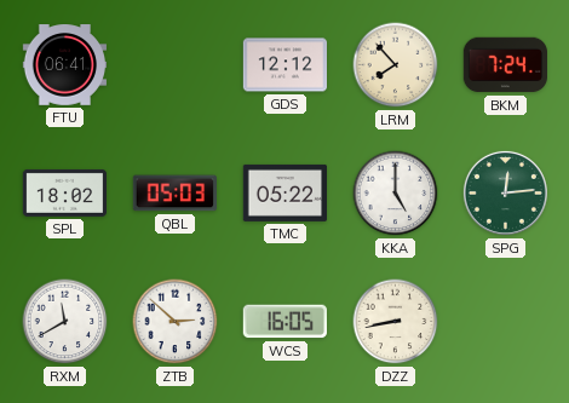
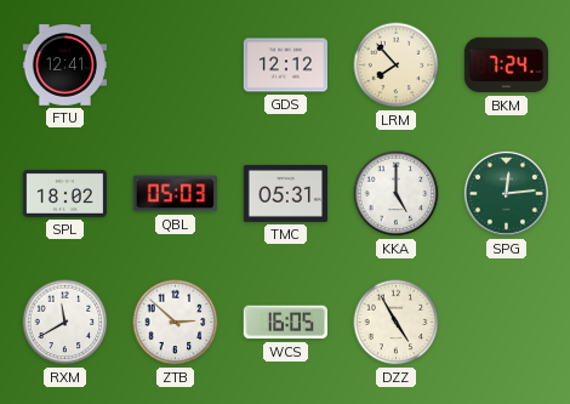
FTU: 06:41 -> 12:41
TMC: 05:22 -> 05:31
DZZ: 8:43 -> 4:55
